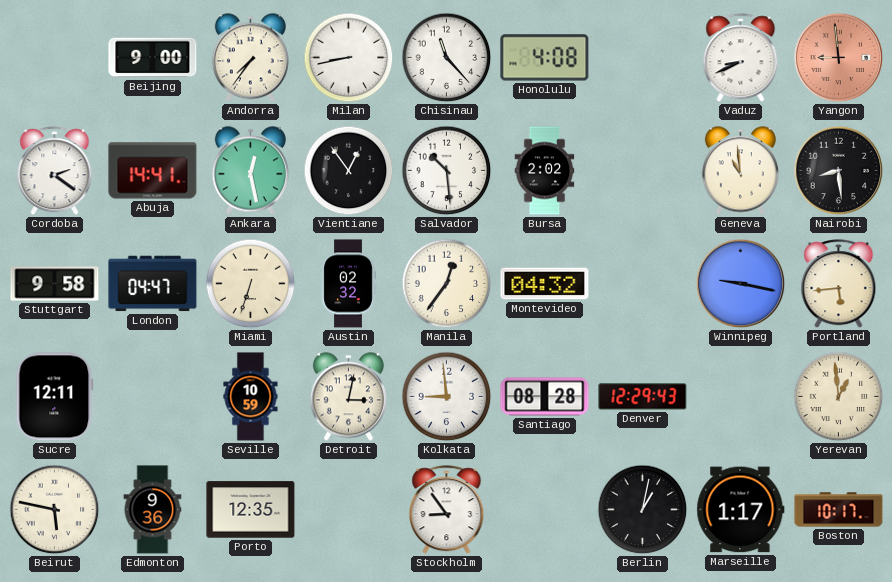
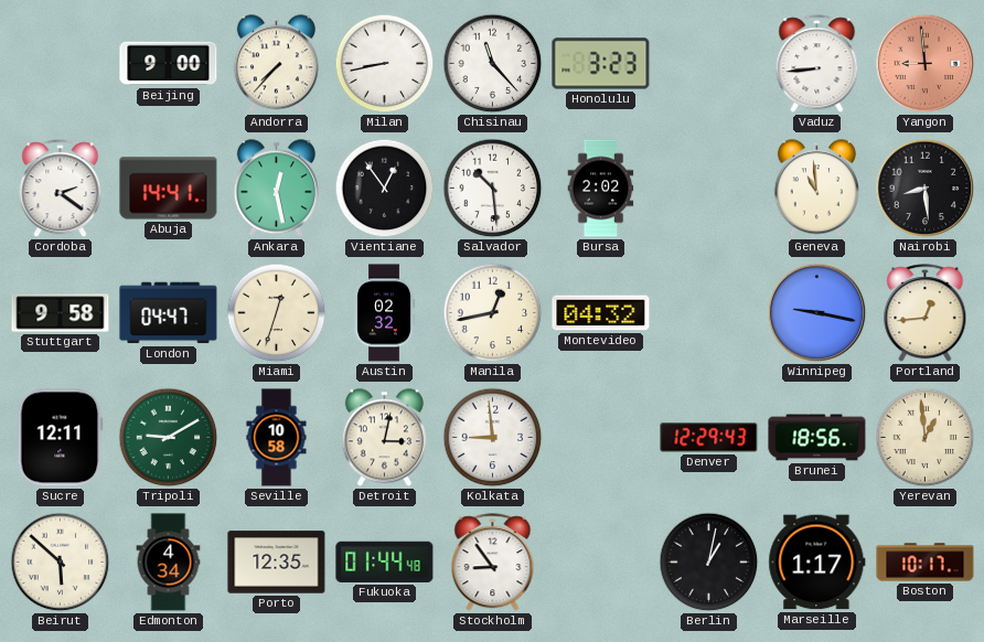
Andorra: 7:36 -> 7:37
Honolulu: 4:08 -> 3:23
Vaduz: 8:41 -> 8:44
Miami: 6:33 -> 12:33
Manila: 12:36 -> 12:43
Portland: 5:44 -> 12:44
Tripoli: none -> 9:10
Seville: 10:59 -> 10:58
Santiago: 08:28 -> none
Brunei: none -> 18:56
Beirut: 5:47 -> 5:52
Edmonton: 9:36 -> 4:34
Fukuoka: none -> 01:44
